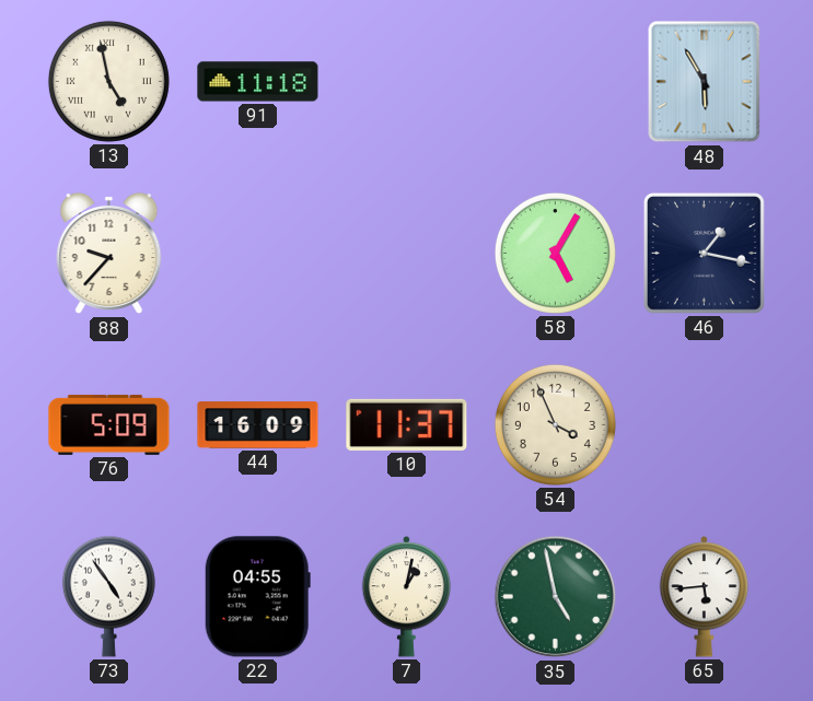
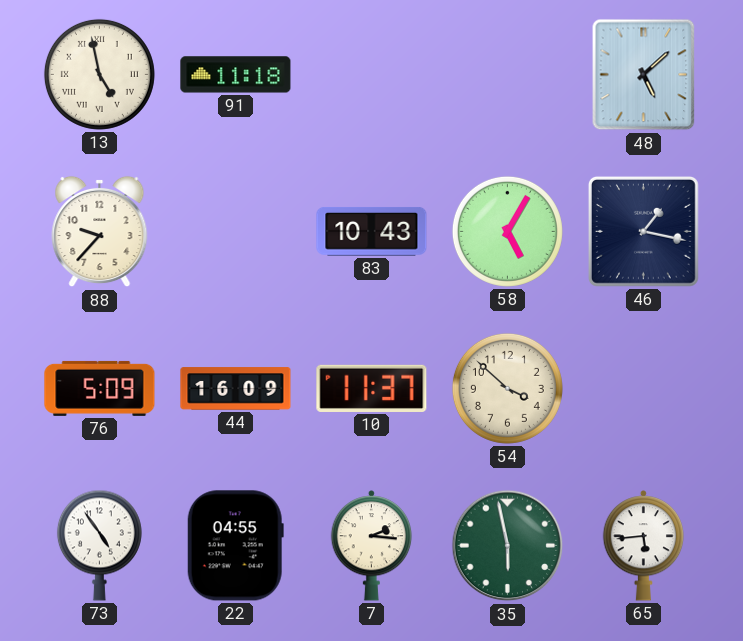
48: 5:55 -> 5:08
83: none -> 10:43
54: 3:56 -> 3:52
7: 1:02 -> 2:16
35: 4:58 -> 5:58
